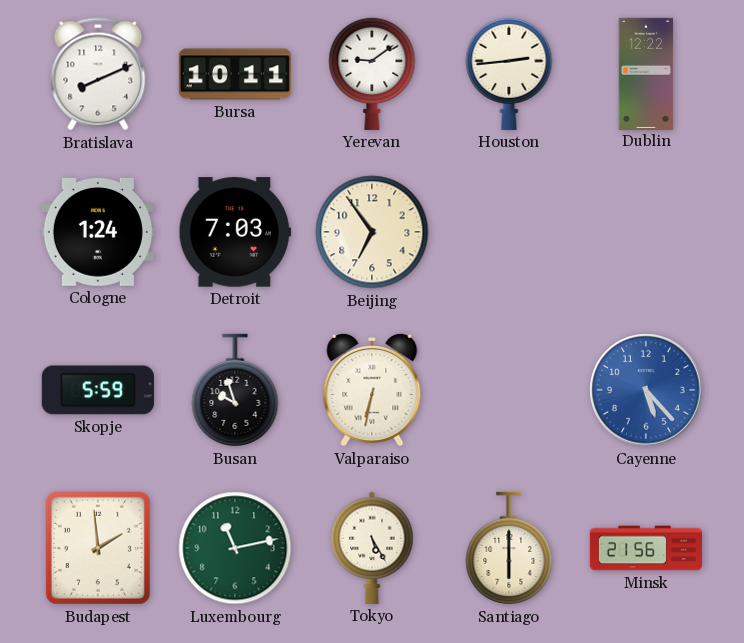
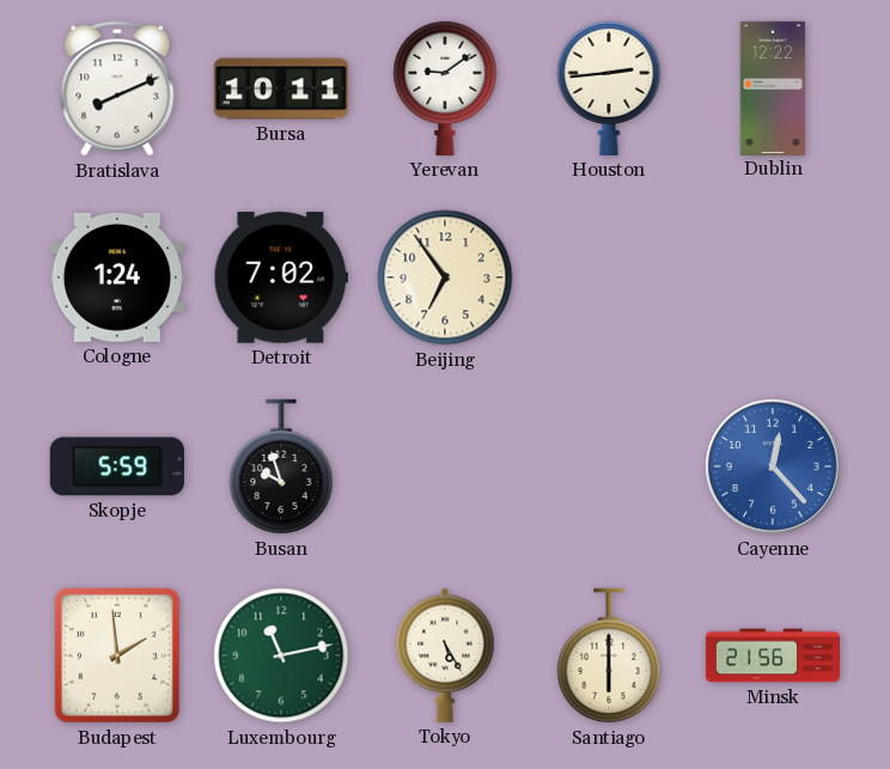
Detroit: 7:03 -> 7:02
Valparaiso: 6:32 -> none
Cayenne: 5:23 -> 12:23
